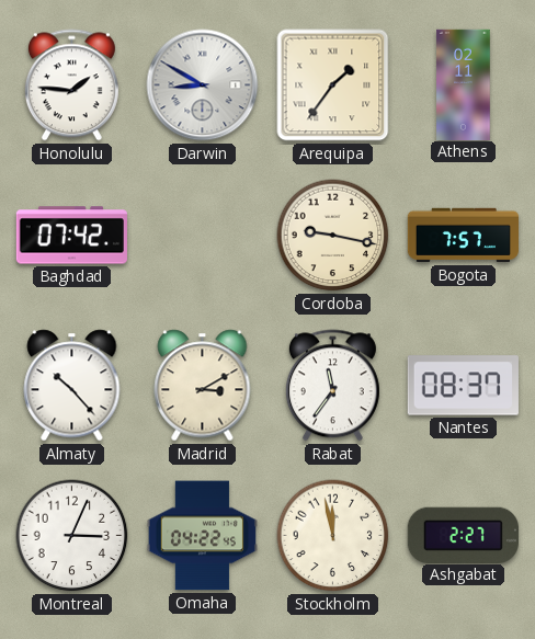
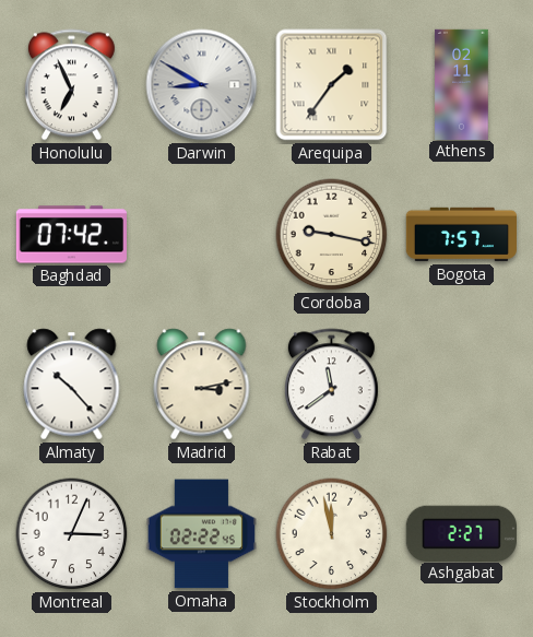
Honolulu: 1:46 -> 6:56
Madrid: 3:10 -> 3:13
Rabat: 11:36 -> 11:39
Nantes: 08:37 -> none
Omaha: 04:22 -> 02:22
